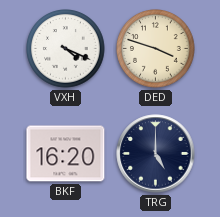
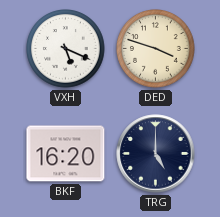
VXH: 4:19 -> 5:19
